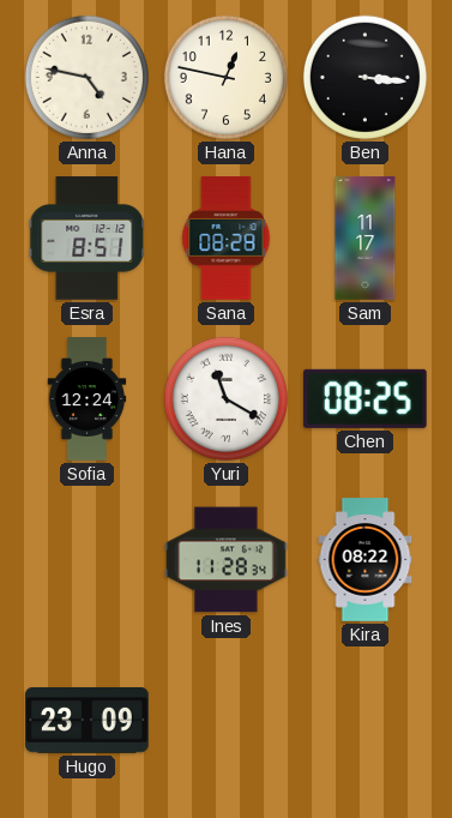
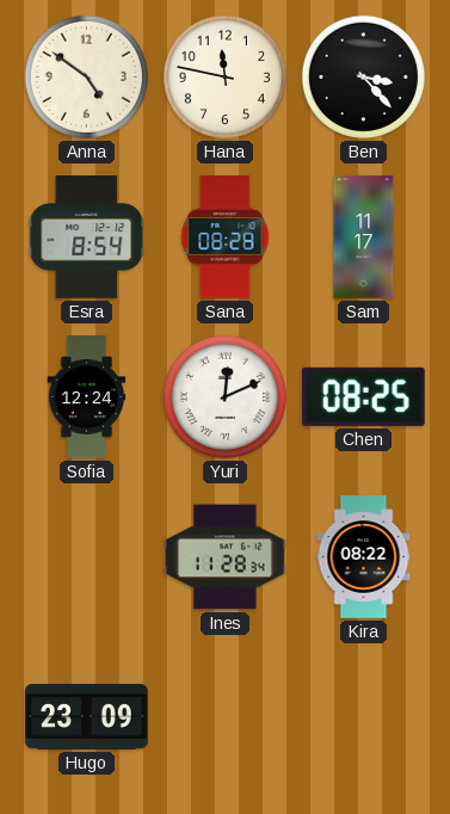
Anna: 4:47 -> 4:51
Hana: 12:47 -> 11:47
Ben: 3:16 -> 3:23
Esra: 8:51 -> 8:54
Yuri: 11:20 -> 12:11
